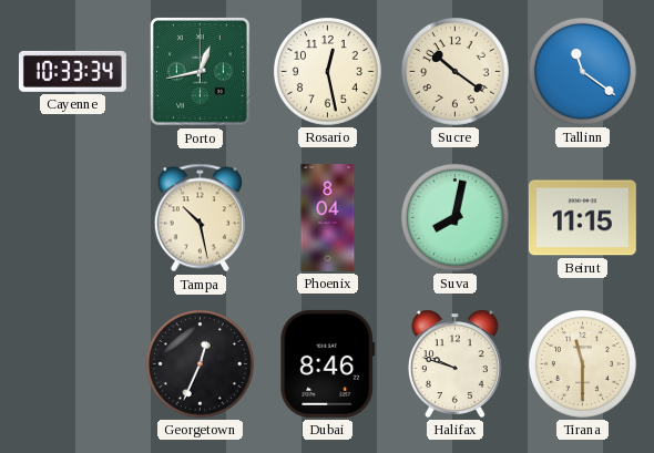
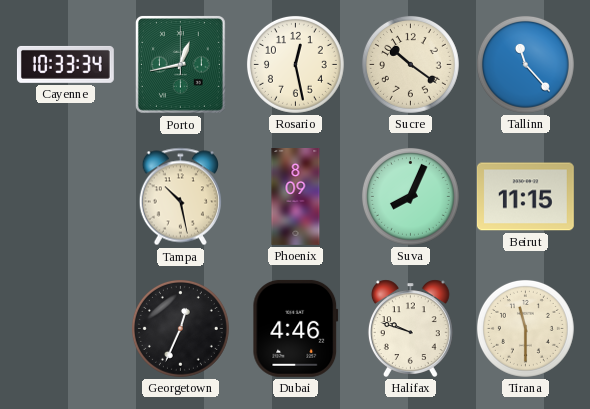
Tallinn: 11:21 -> 11:23
Phoenix: 8:04 -> 8:09
Suva: 8:02 -> 8:04
Dubai: 8:46 -> 4:46
